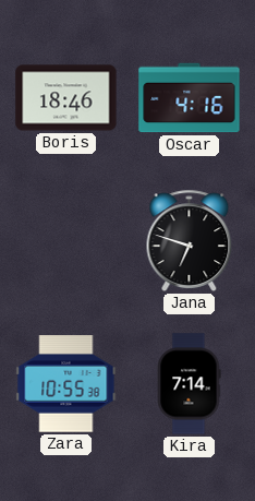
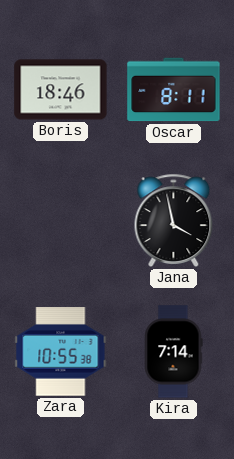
Oscar: 4:16 -> 8:11
Jana: 6:48 -> 3:58
